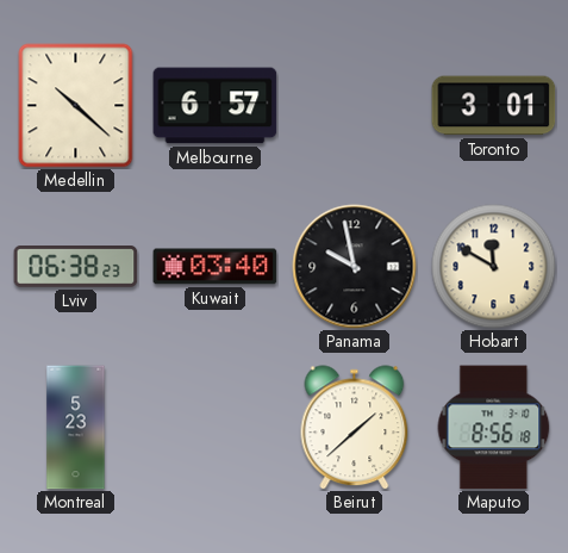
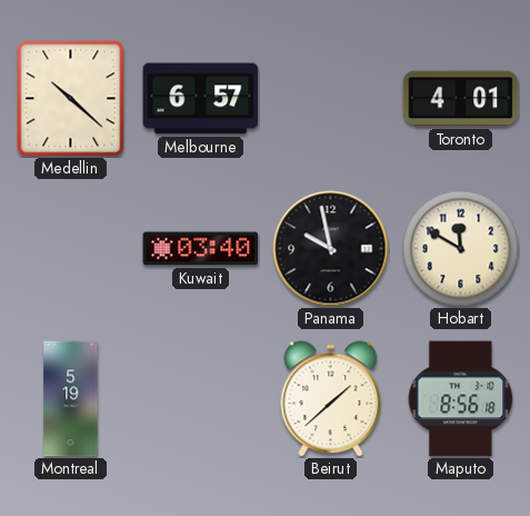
Toronto: 3:01 -> 4:01
Lviv: 06:38 -> none
Montreal: 5:23 -> 5:19
